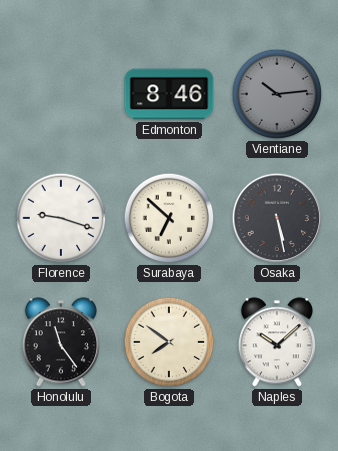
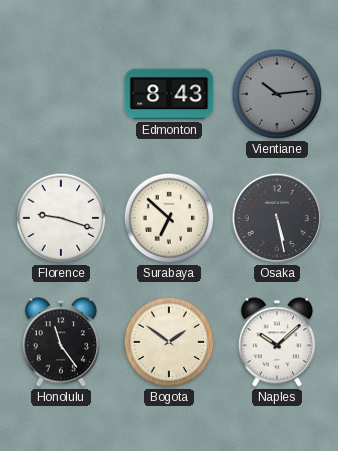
Edmonton: 8:46 -> 8:43
Bogota: 7:51 -> 1:51
